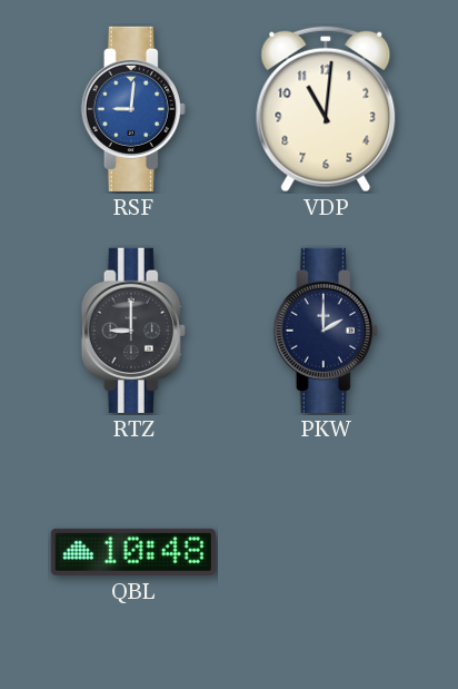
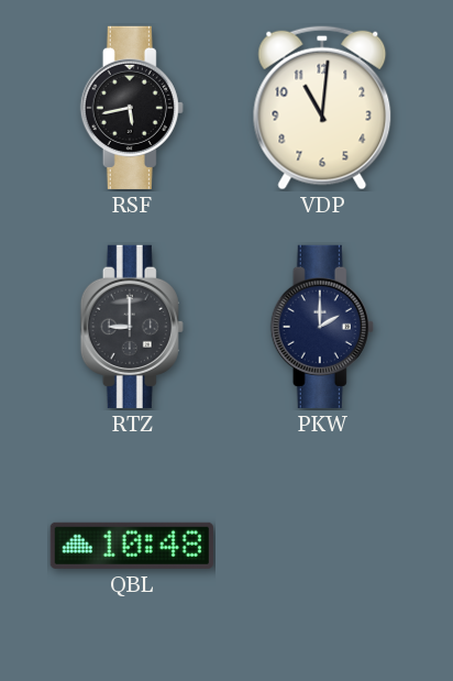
RSF: 9:01 -> 5:43
RSF dial: blue -> black
